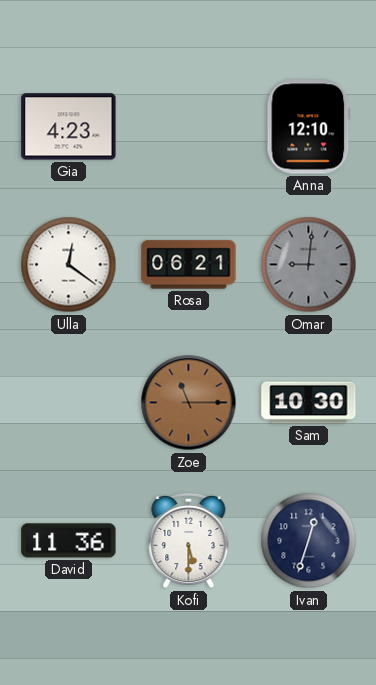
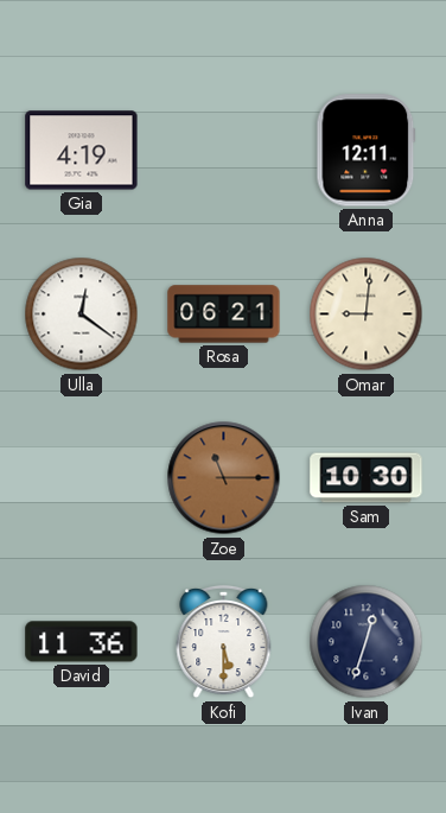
Gia: 4:23 -> 4:19
Anna: 12:10 -> 12:11
Omar dial: grey -> cream
